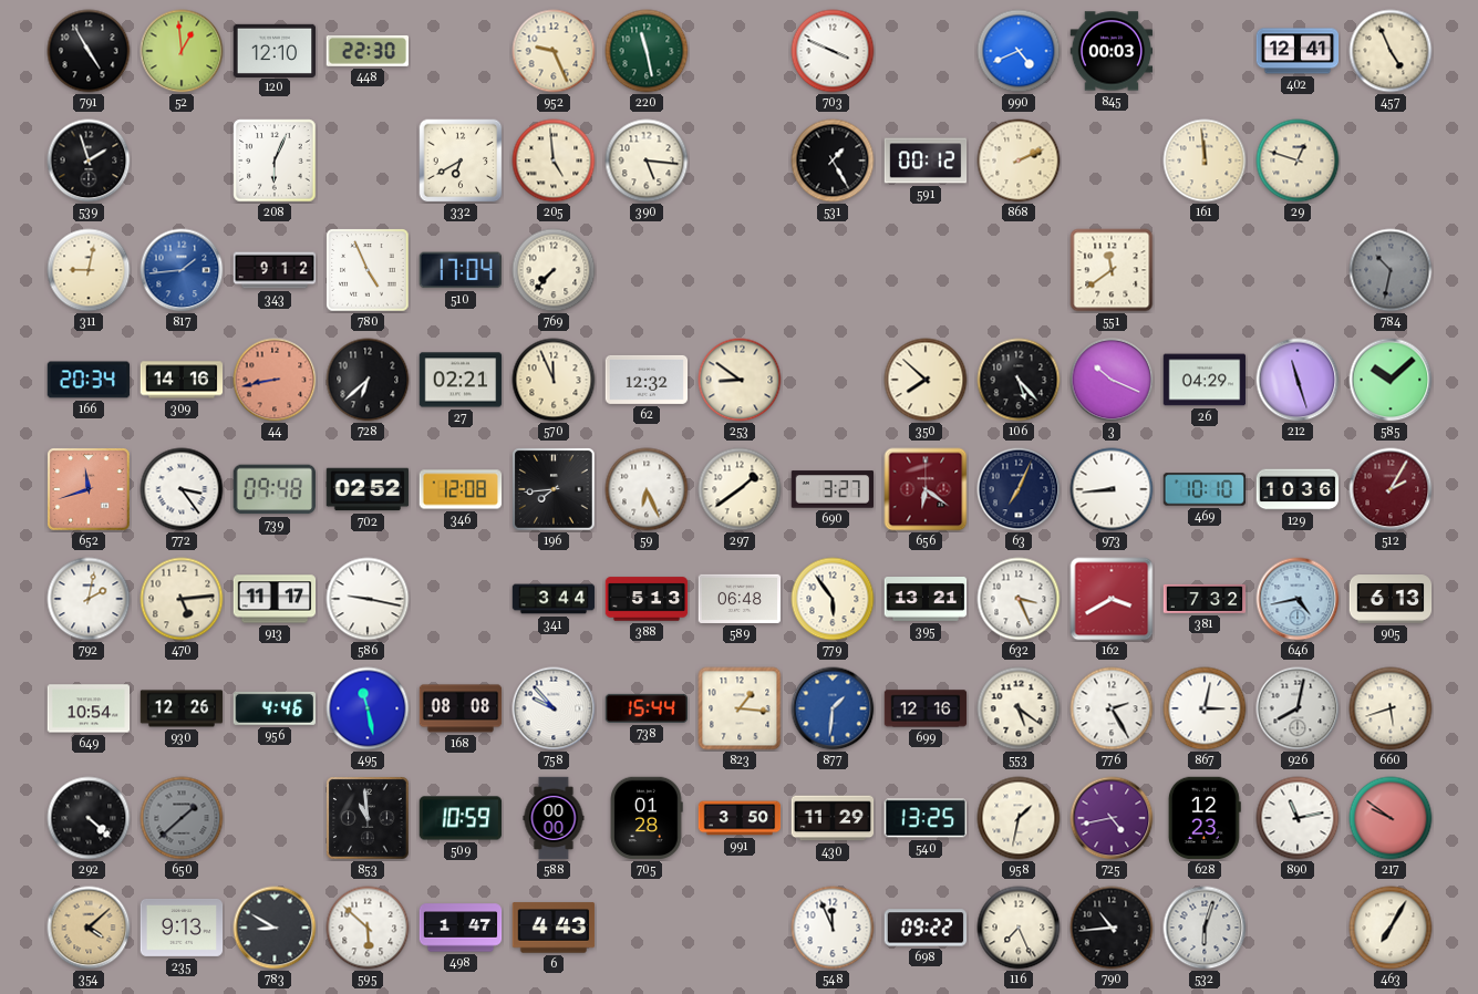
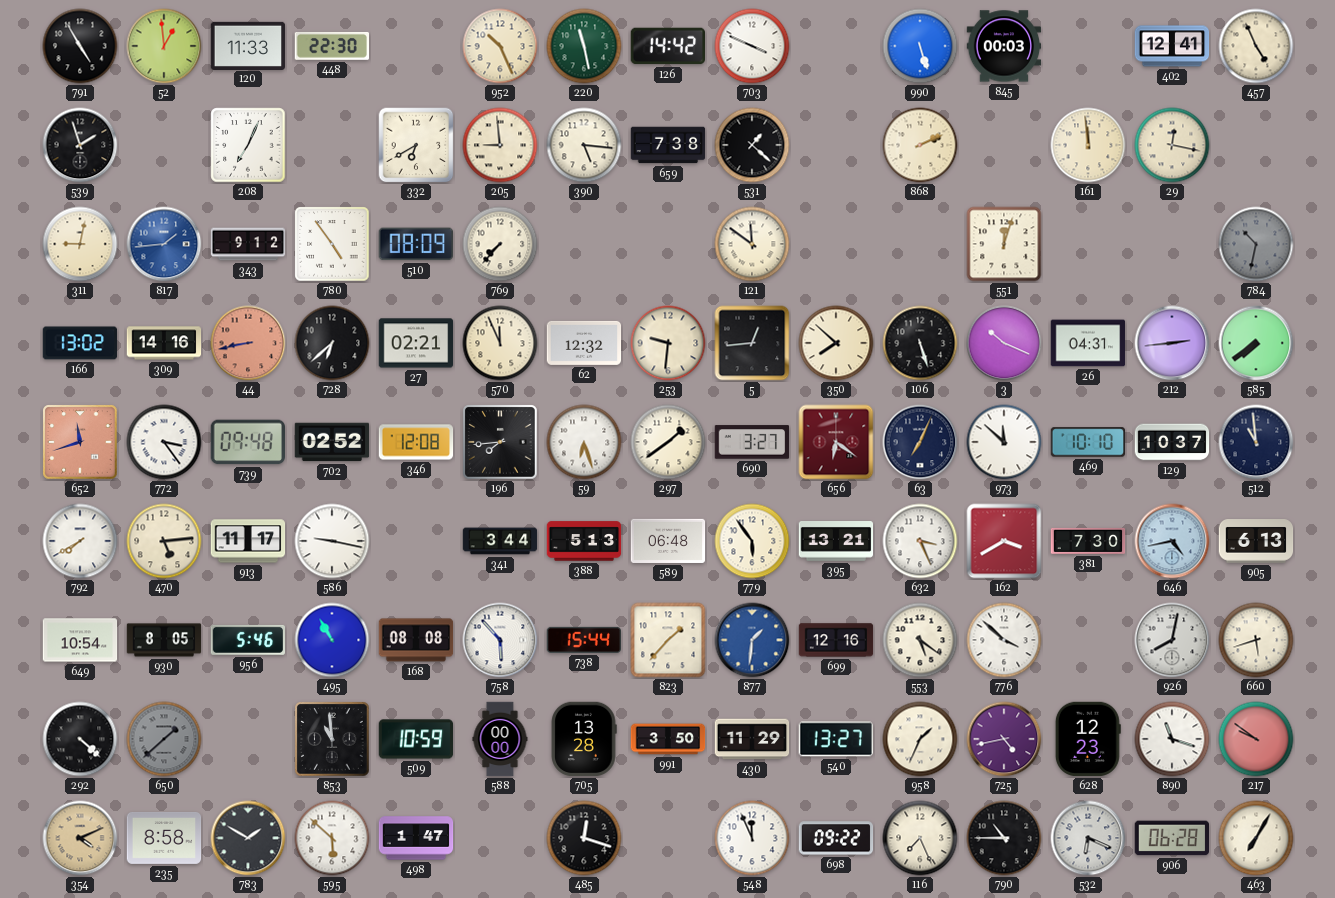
120: 12:10 -> 11:33
952: 9:26 -> 10:26
126: none -> 14:42
990: 4:41 -> 5:27
208: 6:04 -> 7:04
205: 4:59 -> 8:59
659: none -> 7:38
531: 1:25 -> 1:22
591: 00:12 -> none
29: 12:48 -> 12:17
780: 4:56 -> 4:54
510: 17:04 -> 08:09
121: none -> 11:51
551: 11:39 -> 12:03
166: 20:34 -> 13:02
253: 8:51 -> 9:31
5: none -> 12:44
106: 5:23 -> 5:27
26: 04:29 -> 04:31
212: 11:27 -> 2:44
585: 10:08 -> 7:39
59: 6:26 -> 6:27
973: 8:44 -> 11:52
129: 10:36 -> 10:37
512: 2:05 -> 10:59
512 dial: burgundy -> navy
792: 2:02 -> 7:40
381: 7:32 -> 7:30
930: 12:26 -> 8:05
956: 4:46 -> 5:46
495: 11:28 -> 10:55
758: 9:53 -> 5:53
823: 1:16 -> 1:37
776: 2:25 -> 3:52
867: 3:02 -> none
705: 01:28 -> 13:28
540: 13:25 -> 13:27
958: 1:32 -> 1:34
890: 11:13 -> 11:18
354: 4:08 -> 4:11
235: 9:13 -> 8:58
783: 8:50 -> 1:50
6: 4:43 -> none
485: none -> 12:18
790: 10:44 -> 10:45
532: 6:03 -> 6:19
906: none -> 06:28
